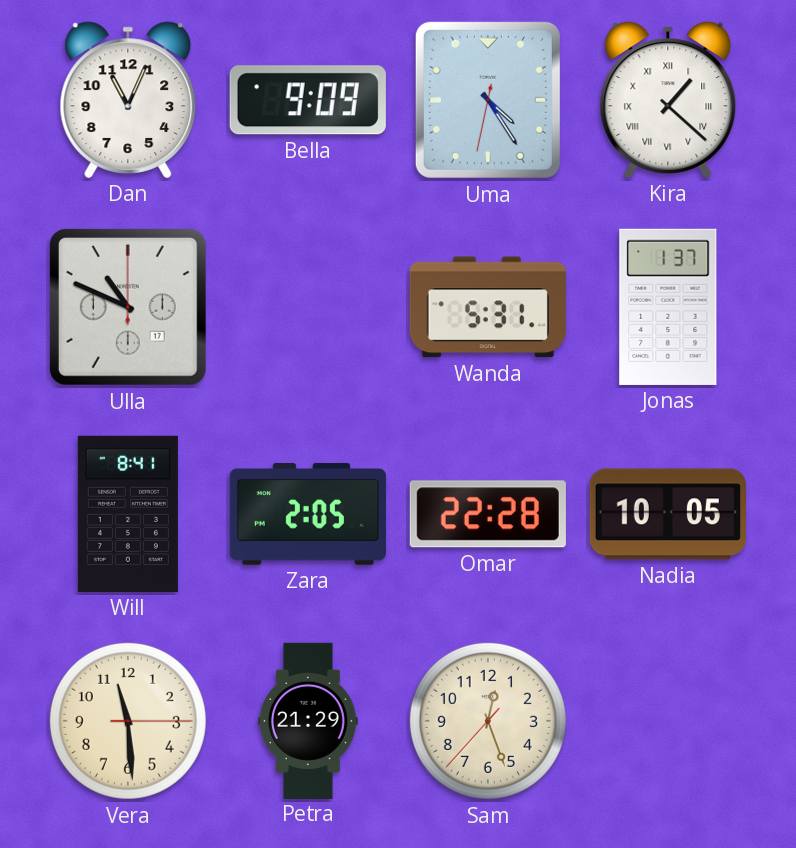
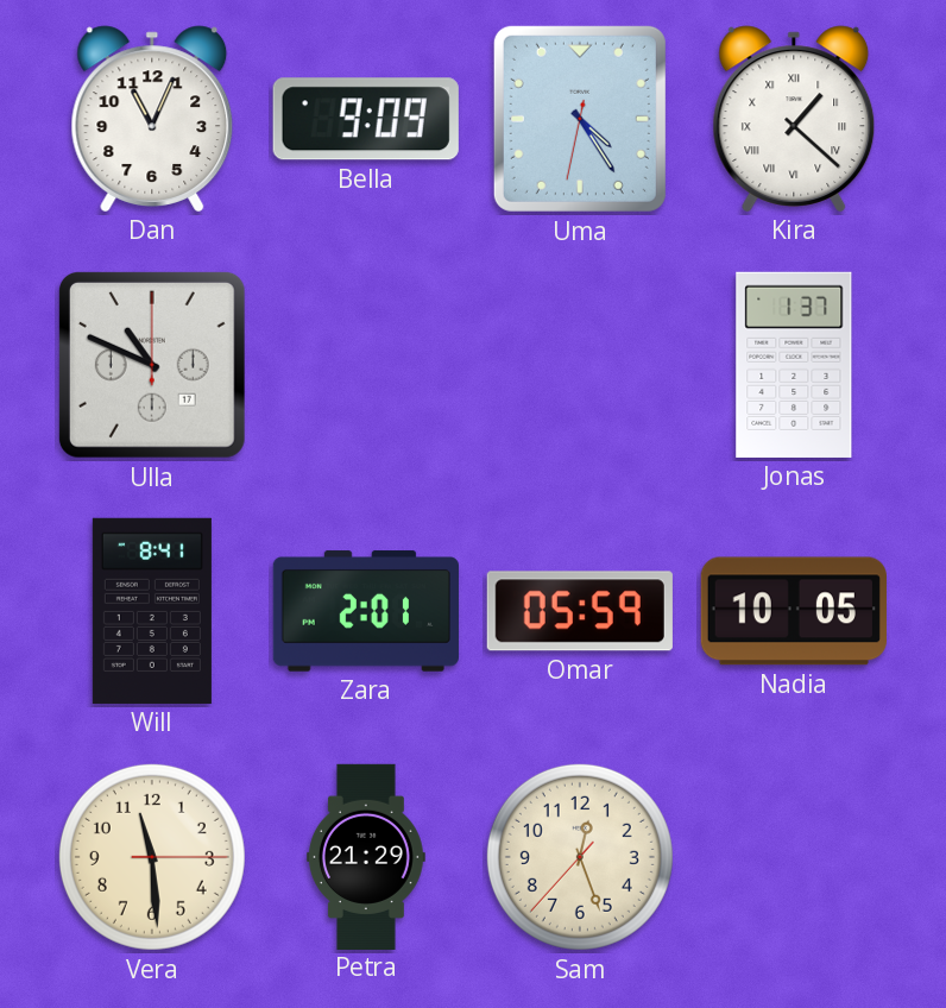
Wanda: 5:31 -> none
Zara: 2:05 -> 2:01
Omar: 22:28 -> 05:59
